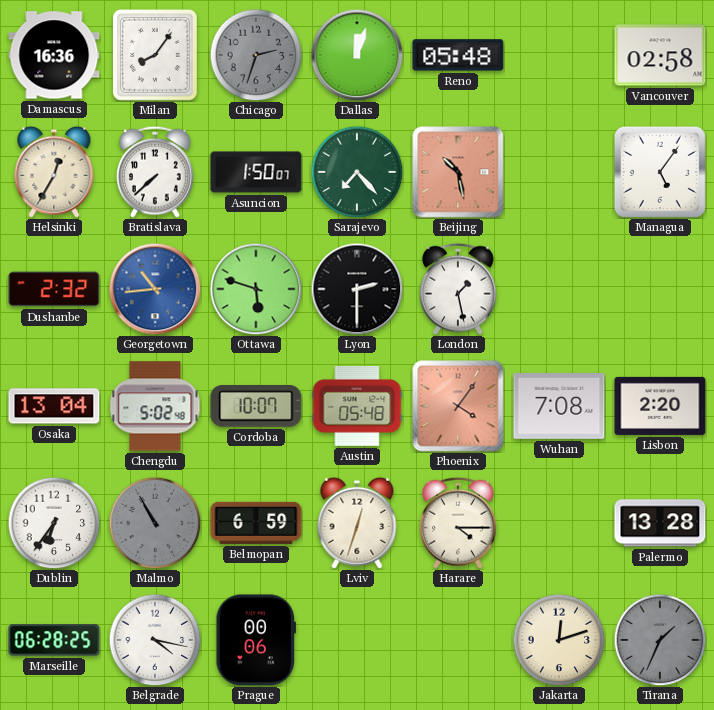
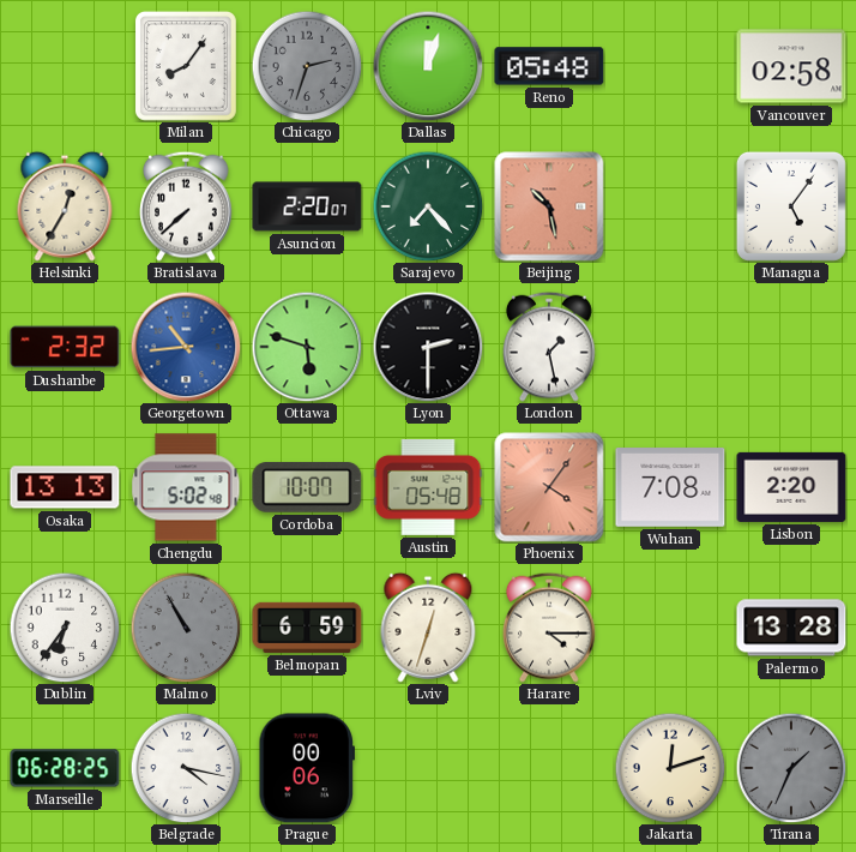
Damascus: 16:36 -> none
Asuncion: 1:50 -> 2:20
Osaka: 13:04 -> 13:13
